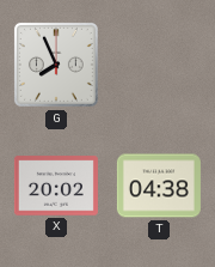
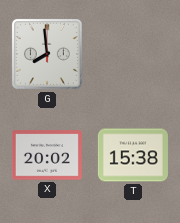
G: 7:56 -> 7:59
T: 04:38 -> 15:38
